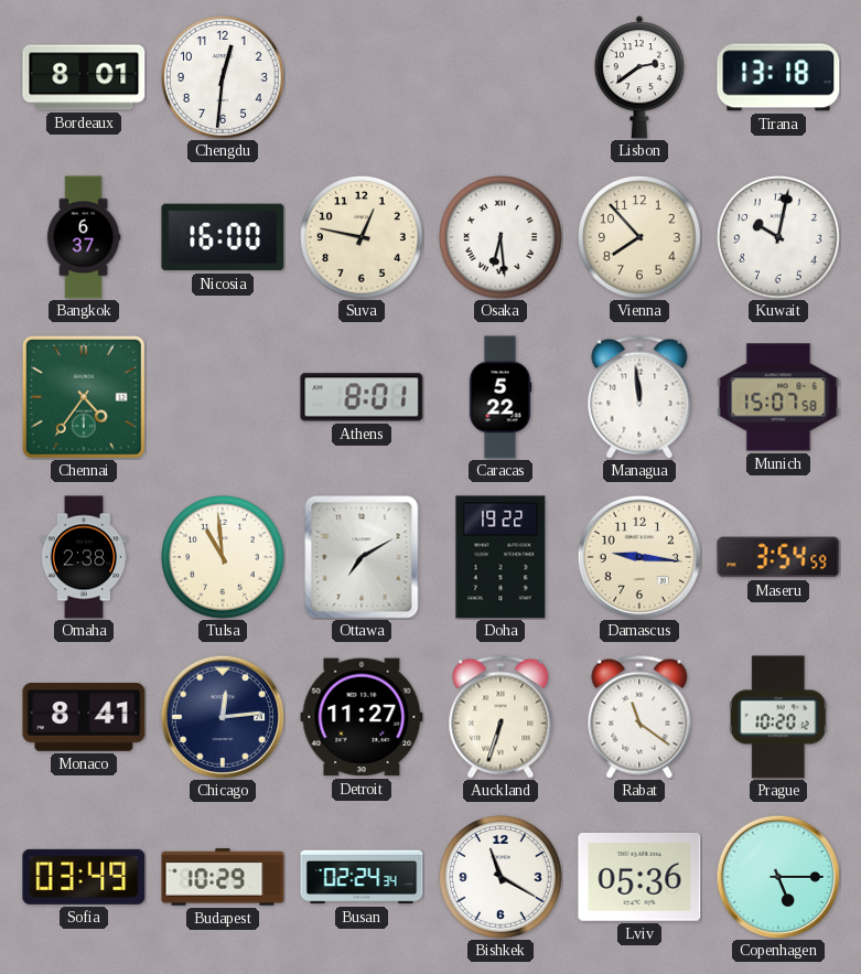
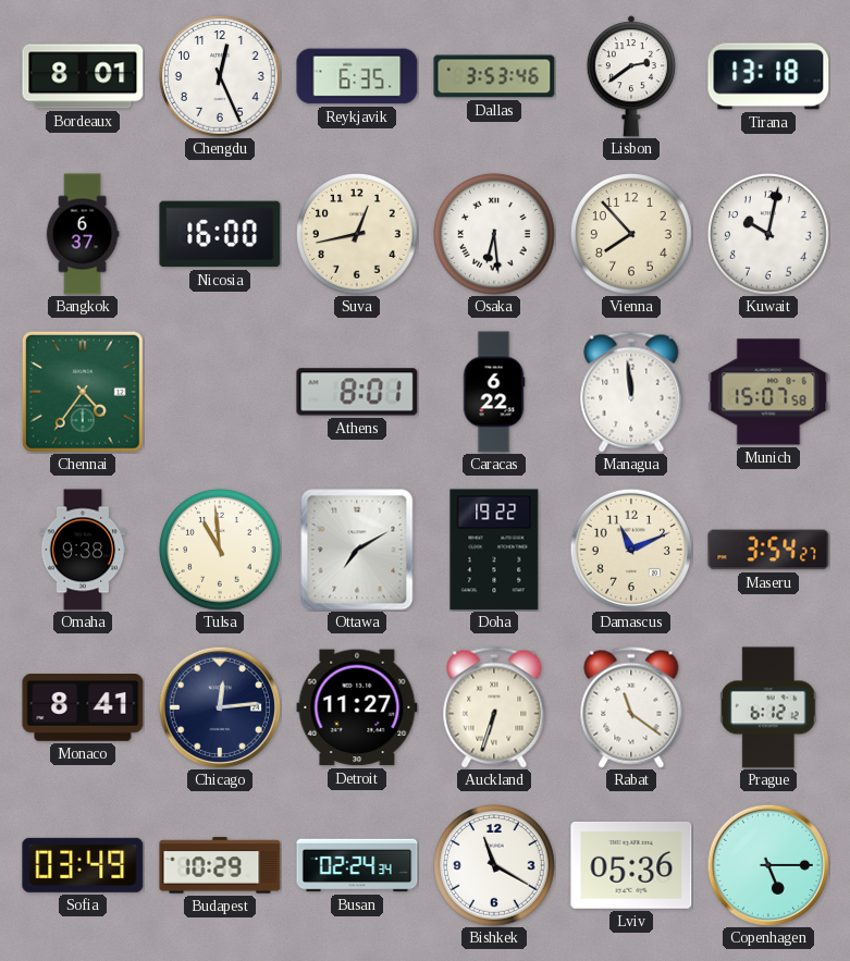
Chengdu: 12:31 -> 12:26
Reykjavik: none -> 6:35
Dallas: none -> 3:53
Suva: 12:47 -> 12:43
Caracas: 5:22 -> 6:22
Omaha: 2:38 -> 9:38
Damascus: 9:16 -> 11:11
Maseru: 3:54:59 -> 3:54:27
Prague: 10:20 -> 6:12
